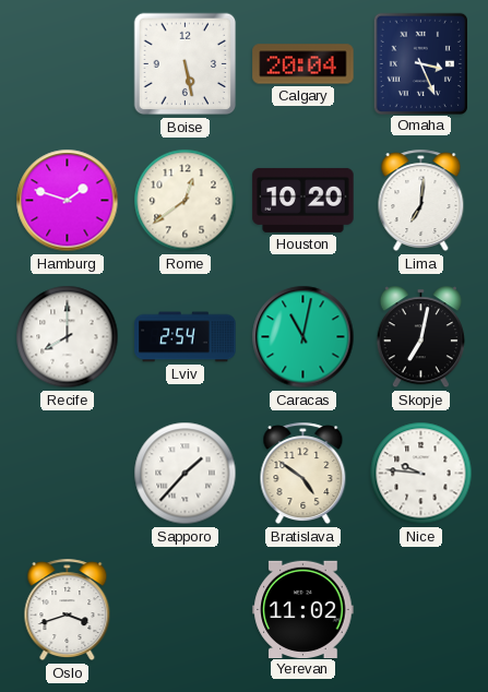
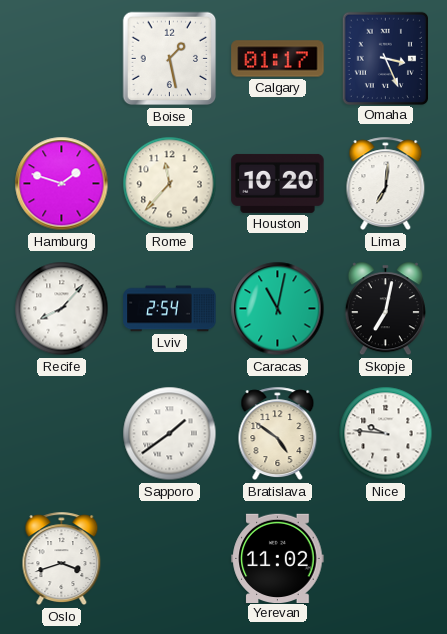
Boise: 5:28 -> 1:28
Calgary: 20:04 -> 01:17
Rome: 12:39 -> 11:37
Recife: 8:00 -> 8:07
Sapporo: 1:37 -> 1:39
